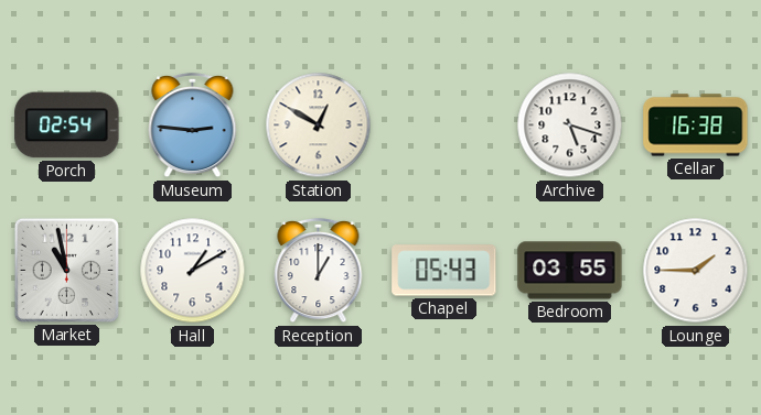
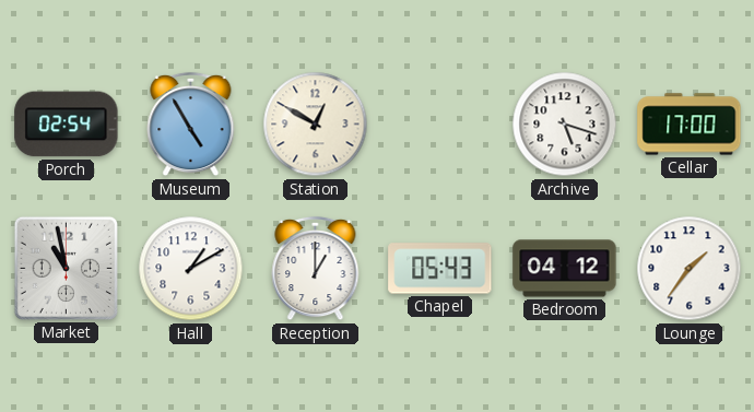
Museum: 2:46 -> 4:55
Cellar: 16:38 -> 17:00
Bedroom: 03:55 -> 04:12
Lounge: 1:45 -> 1:36
